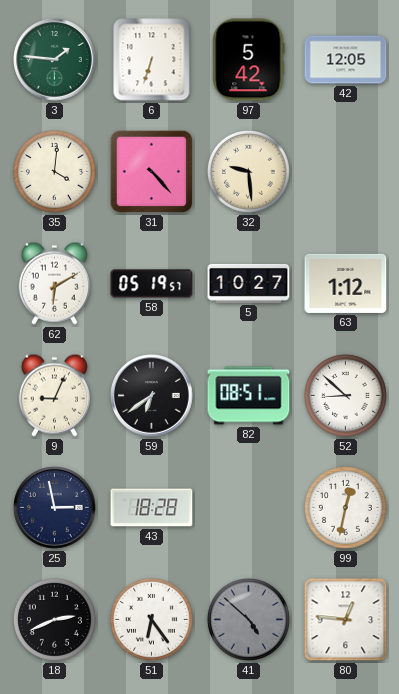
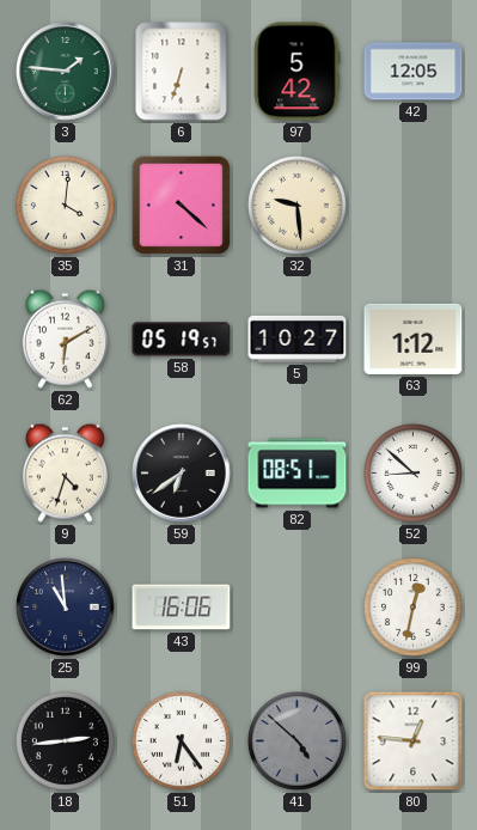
31: 4:23 -> 4:22
9: 9:04 -> 4:33
25: 2:58 -> 10:59
43: 18:28 -> 16:06
18: 2:41 -> 2:44
